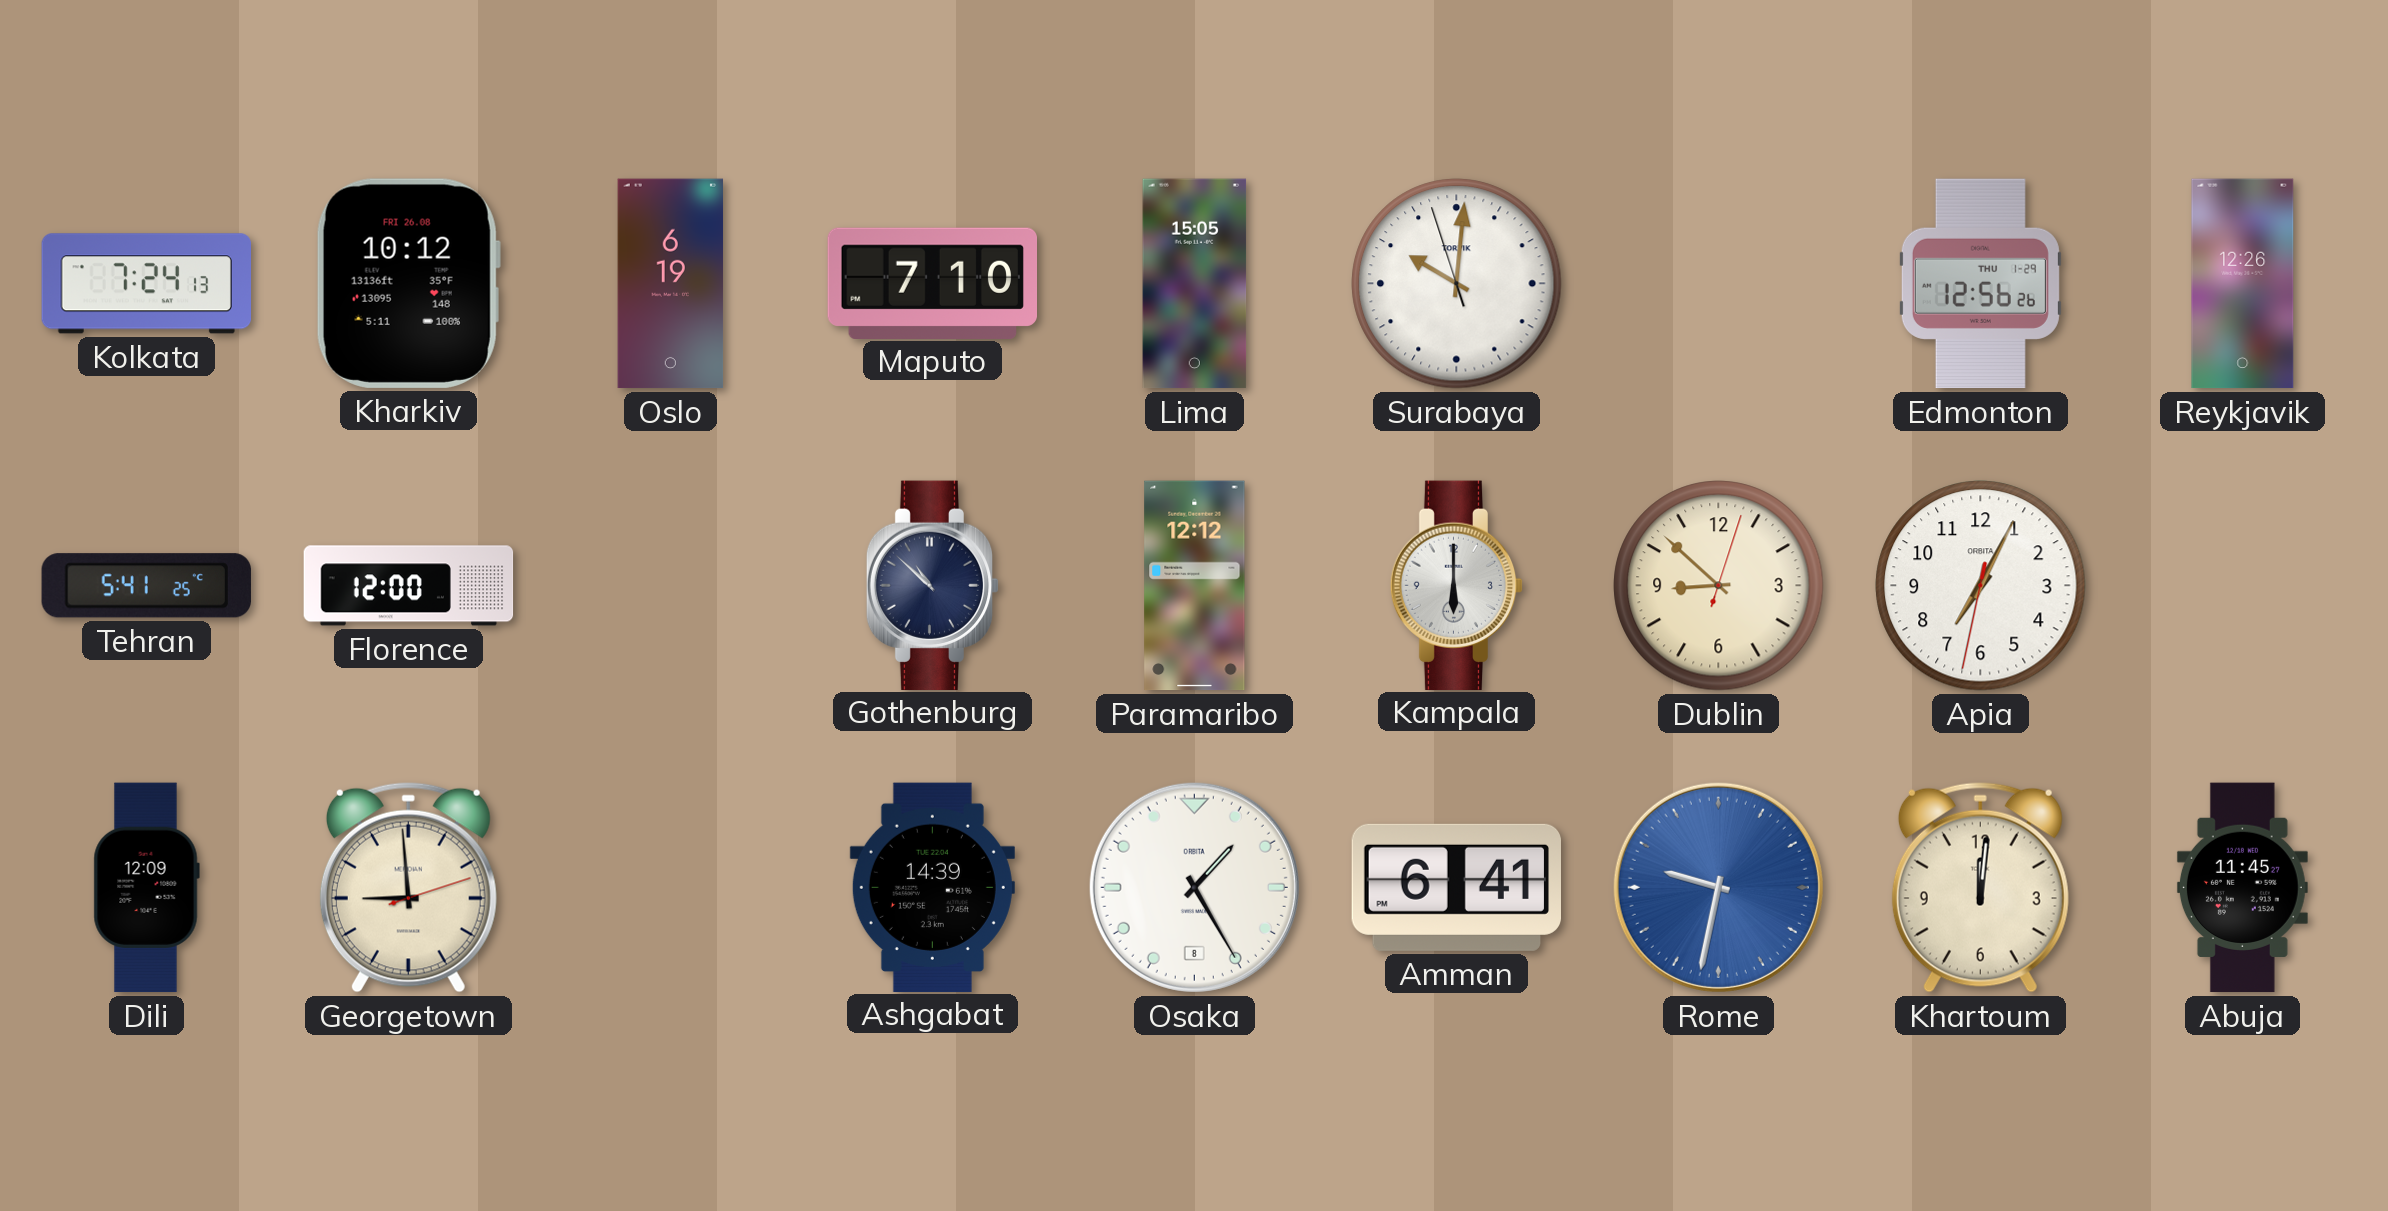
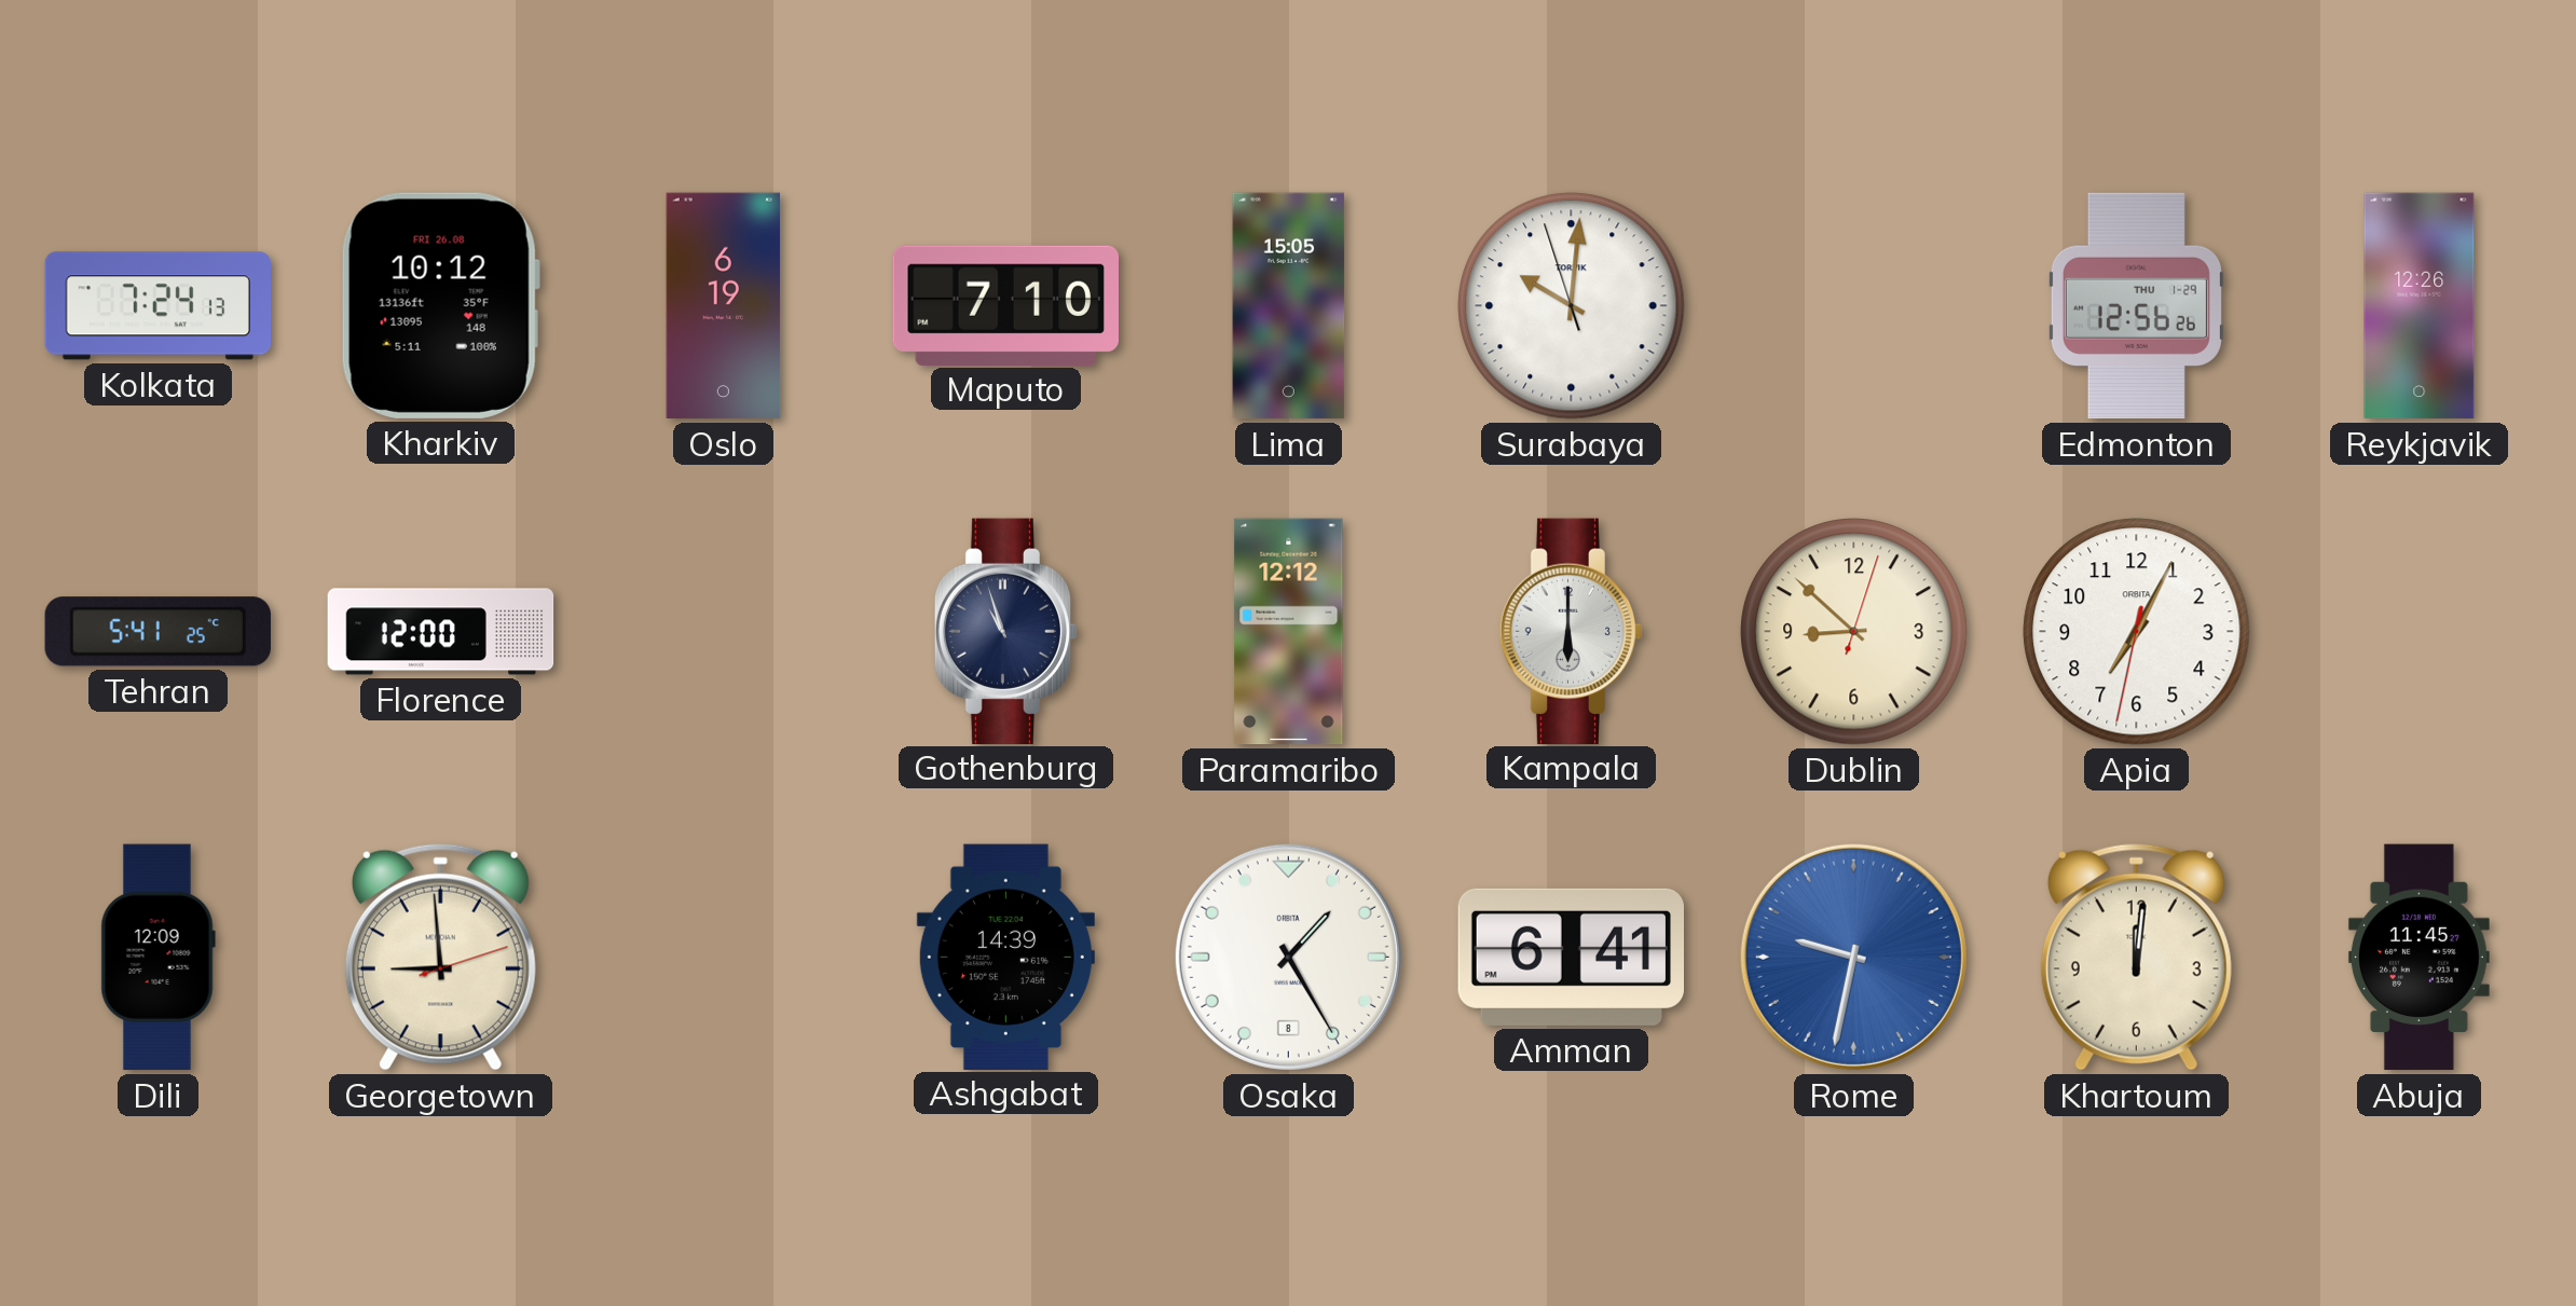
Gothenburg: 10:52 -> 10:57
